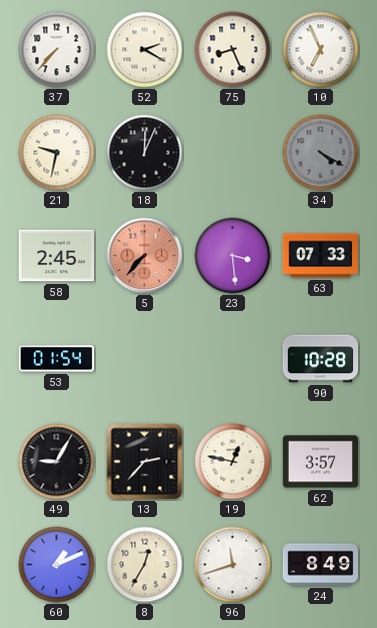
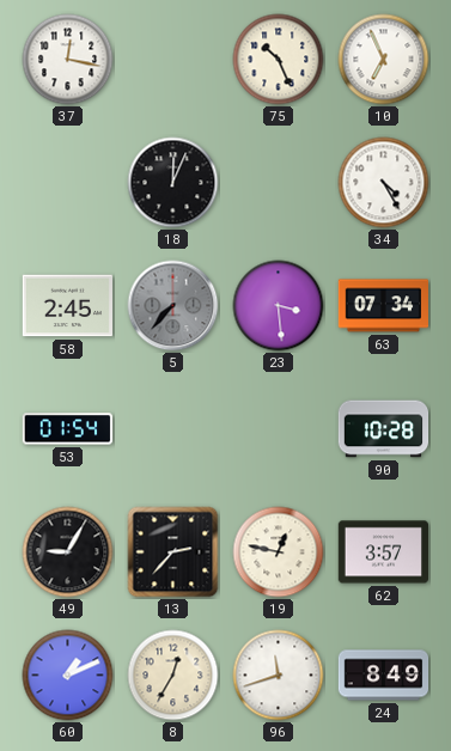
37: 7:37 -> 12:17
52: 2:20 -> none
75: 8:26 -> 10:26
21: 9:32 -> none
34: 4:20 -> 4:25
34 dial: grey -> white
5 dial: salmon -> grey
63: 07:33 -> 07:34
